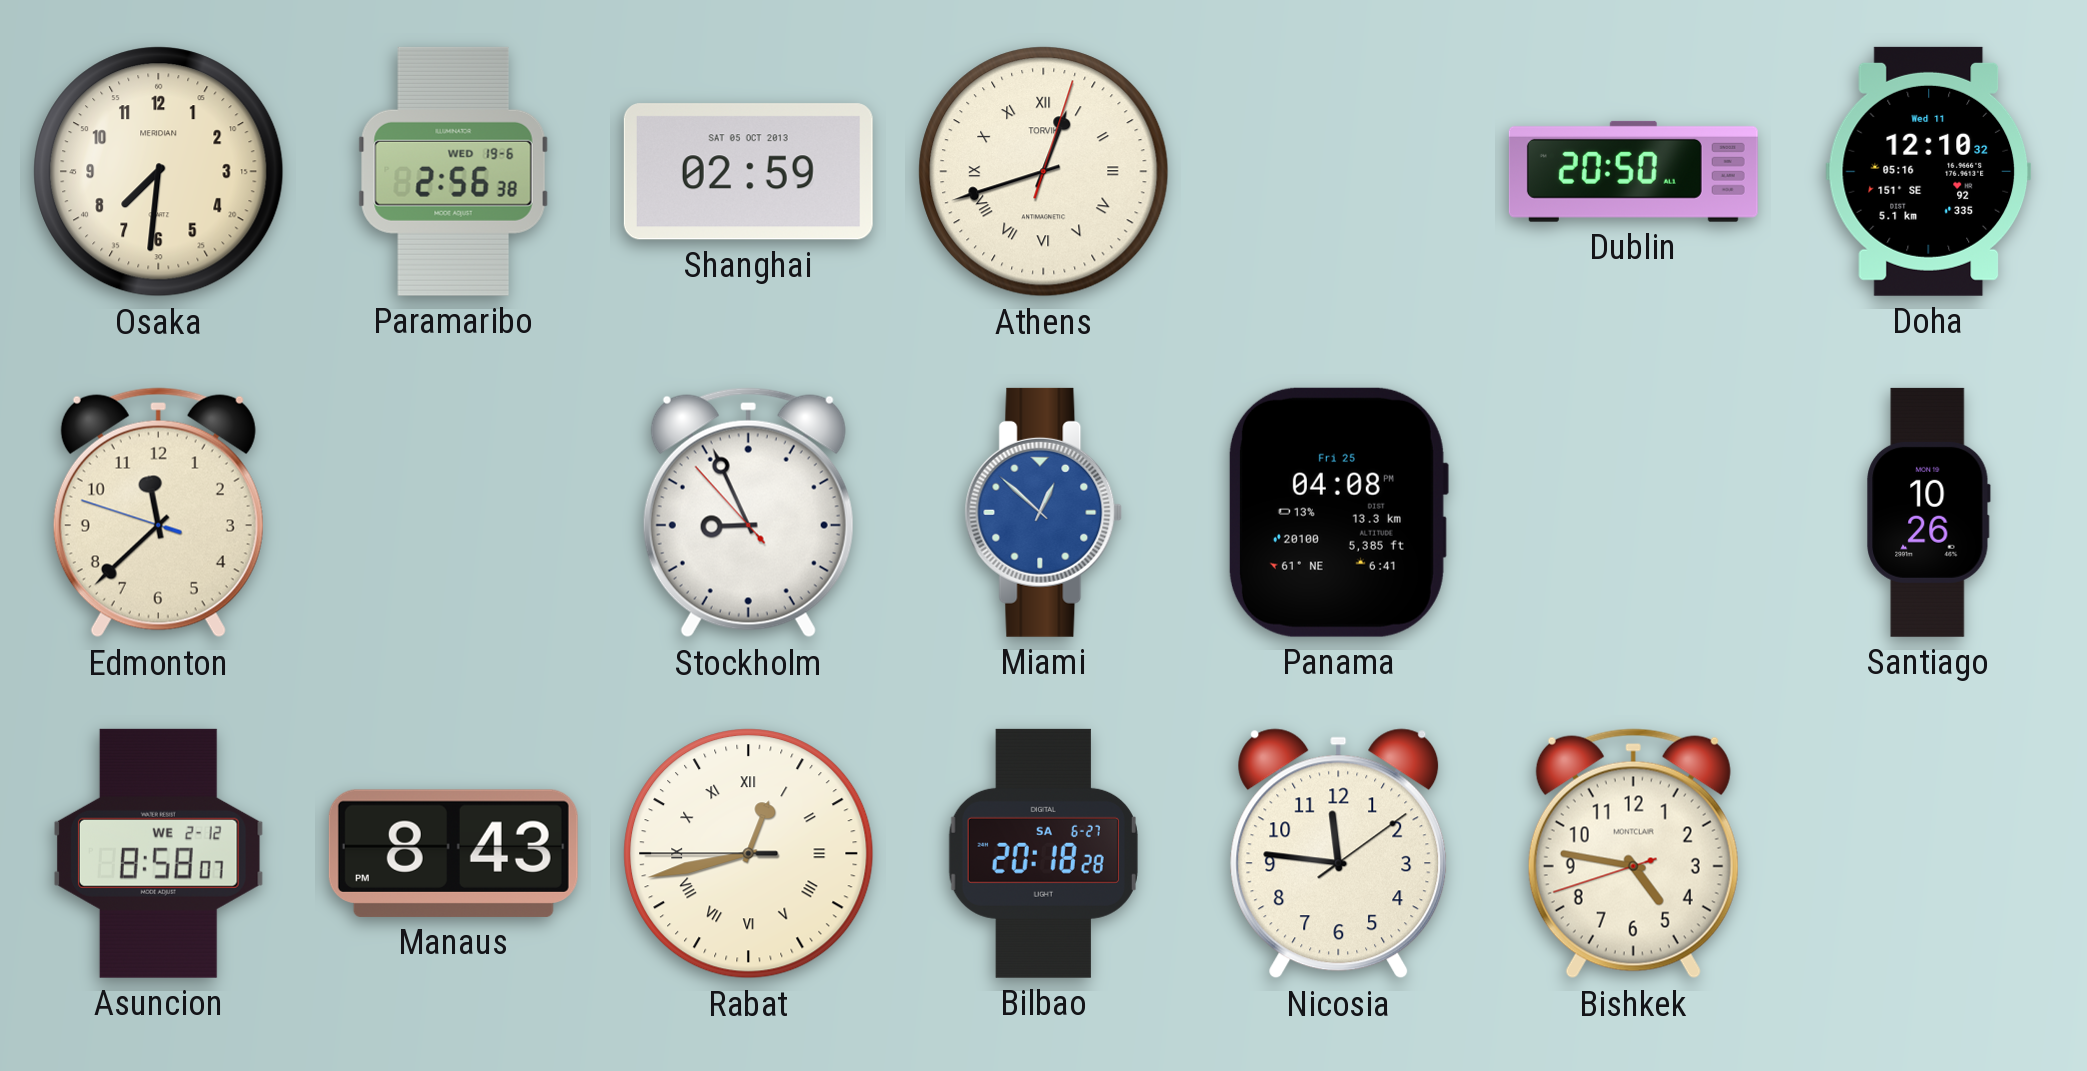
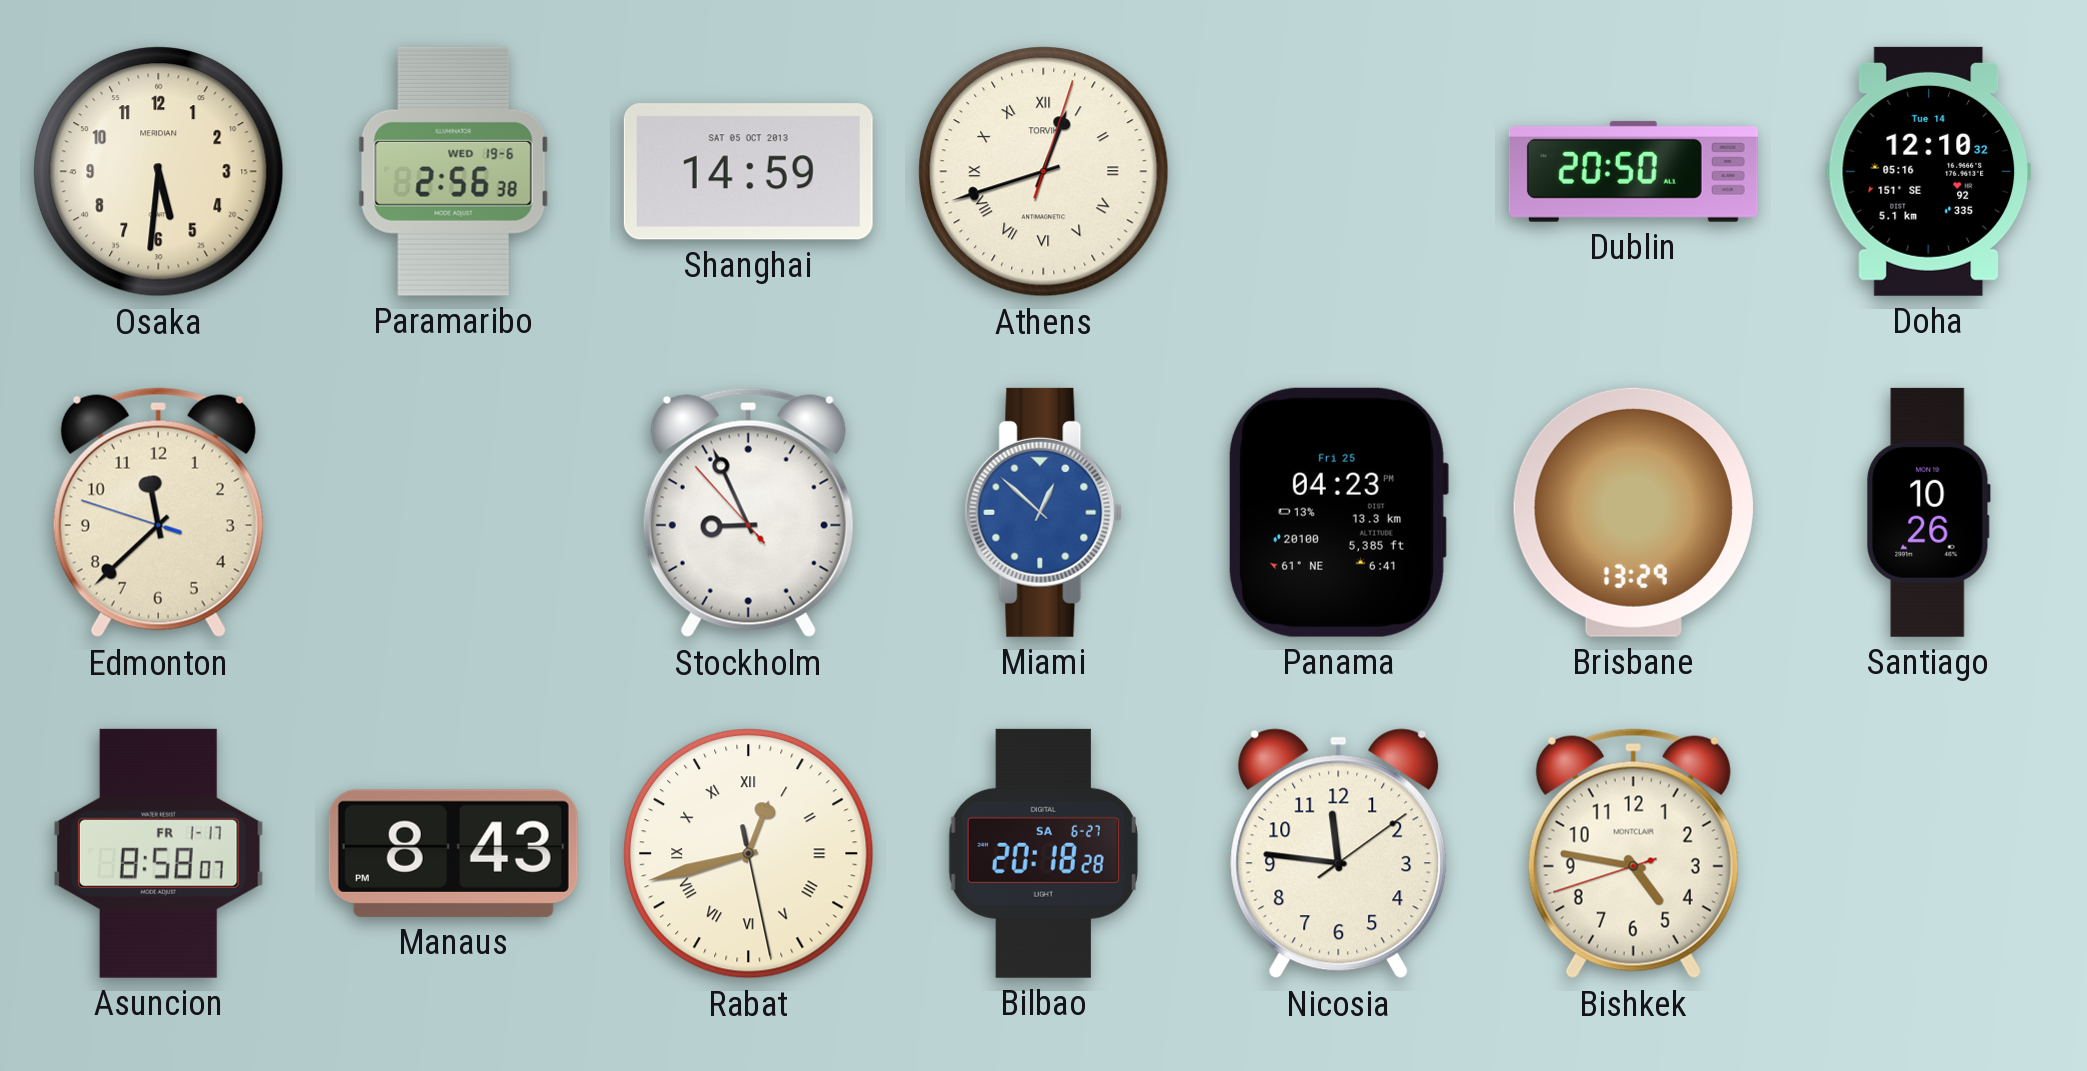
Osaka: 7:31 -> 5:31
Shanghai: 02:59 -> 14:59
Doha date: Wed 11 -> Tue 14
Panama: 04:08 -> 04:23
Brisbane: none -> 13:29
Asuncion date: WE 2-12 -> FR 1-17
Rabat: 12:42:45 -> 12:42:28
